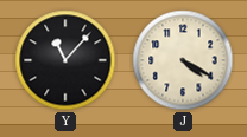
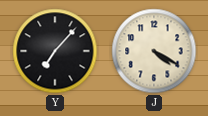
Y: 11:07 -> 7:07
